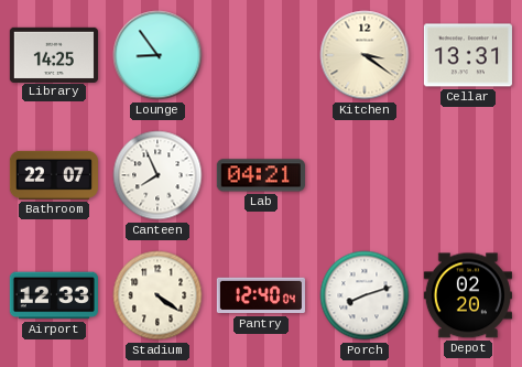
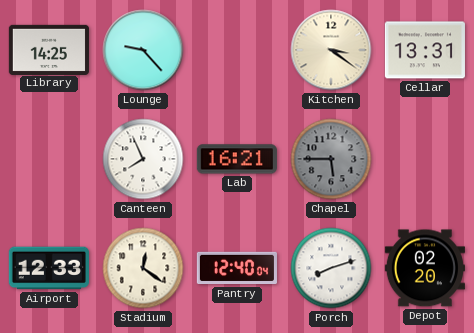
Lounge: 8:54 -> 9:23
Bathroom: 22:07 -> none
Lab: 04:21 -> 16:21
Chapel: none -> 5:45
Stadium: 4:21 -> 12:21
